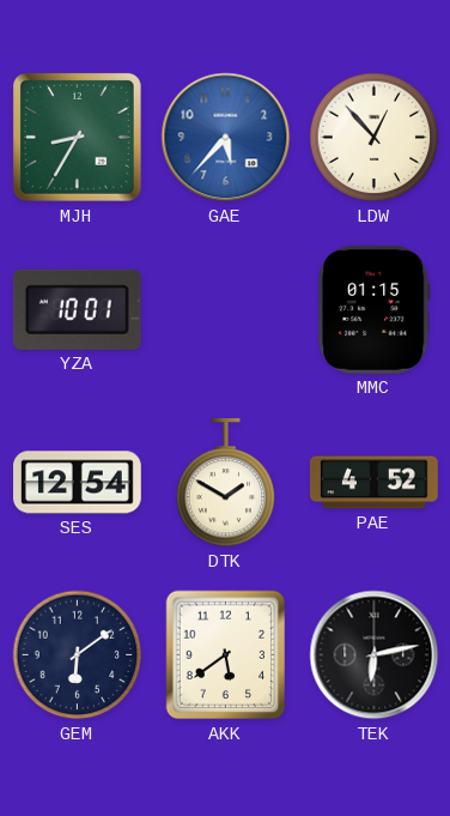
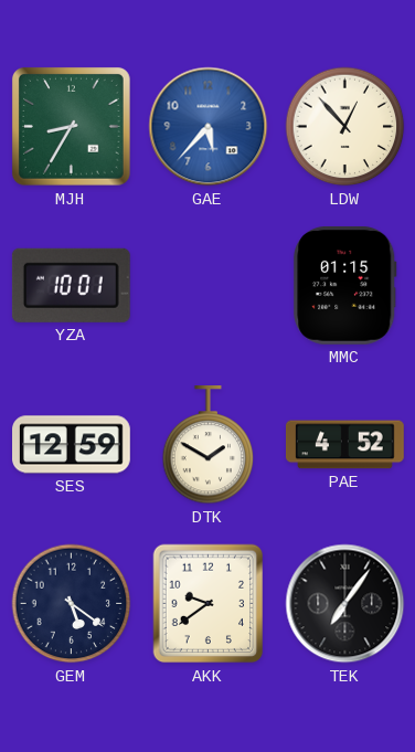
SES: 12:54 -> 12:59
GEM: 6:09 -> 5:21
AKK: 5:39 -> 9:39
TEK: 6:13 -> 7:06
